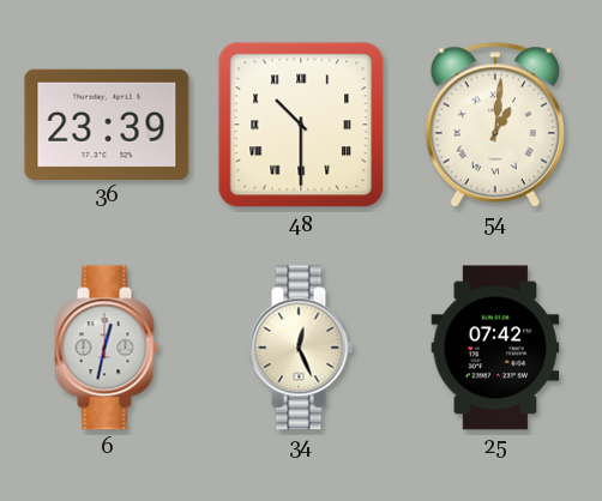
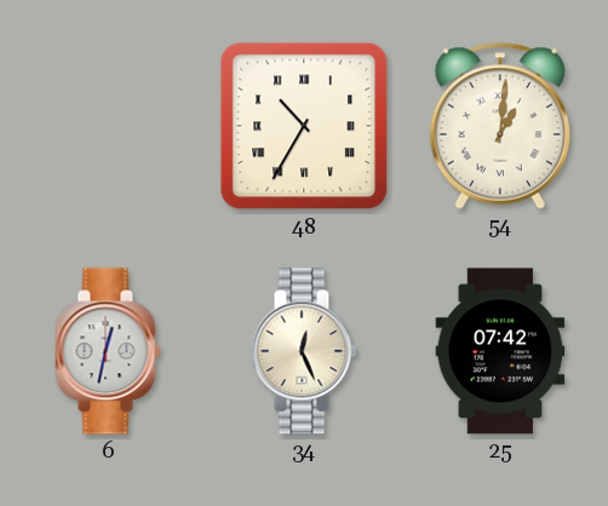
36: 23:39 -> none
48: 10:30 -> 10:35
